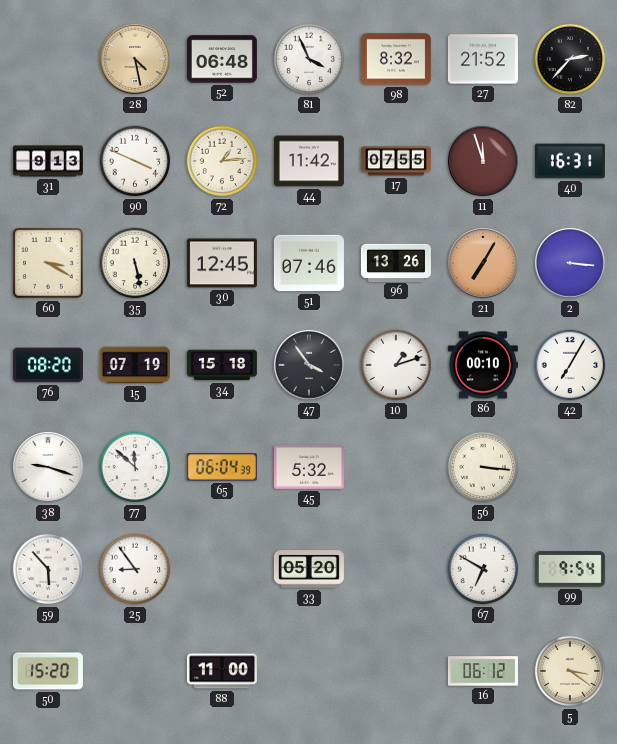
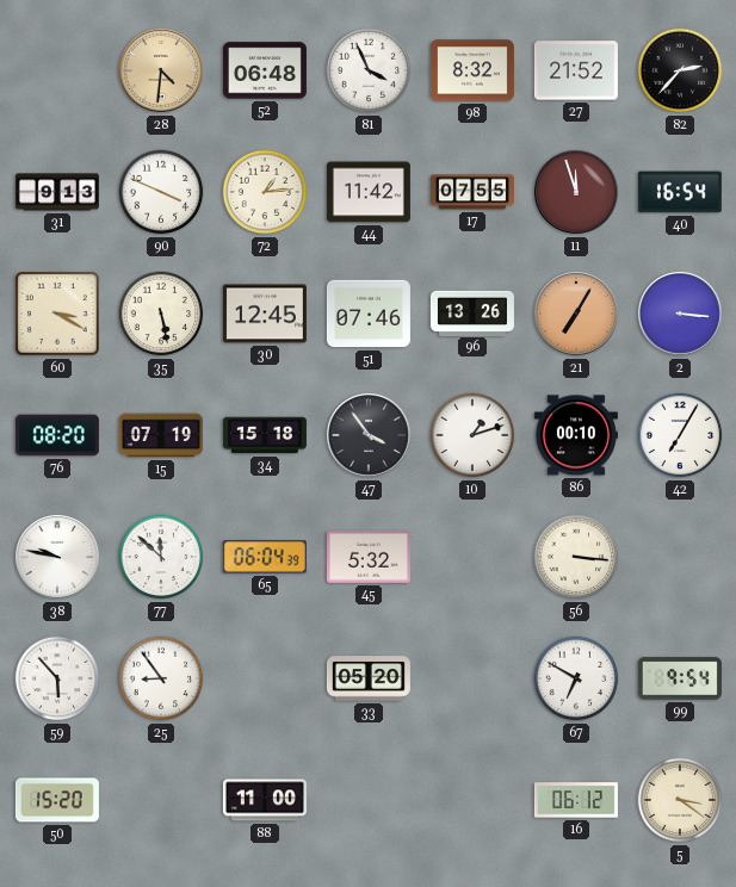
28: 4:28 -> 4:31
40: 16:31 -> 16:54
38: 9:18 -> 9:47
